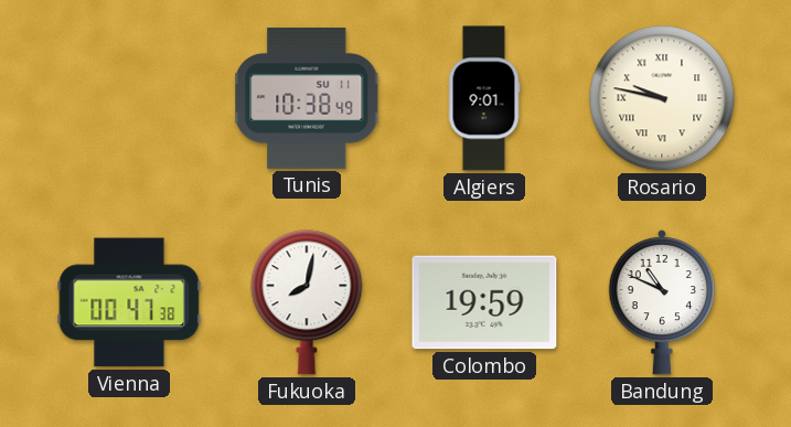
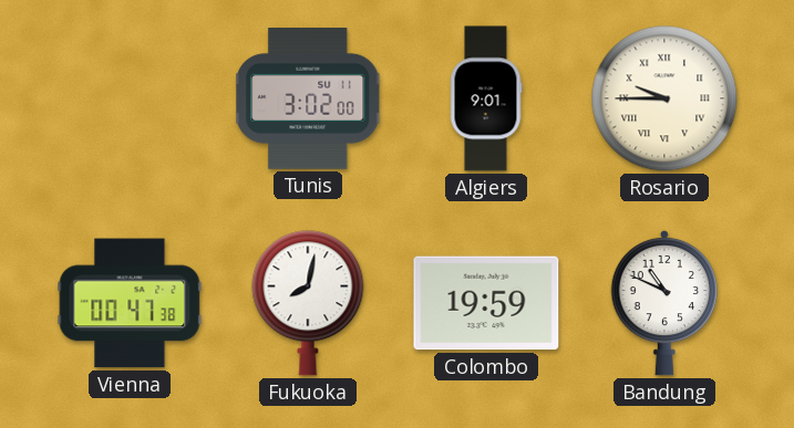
Tunis: 10:38 -> 3:02
Rosario: 9:47 -> 9:45
